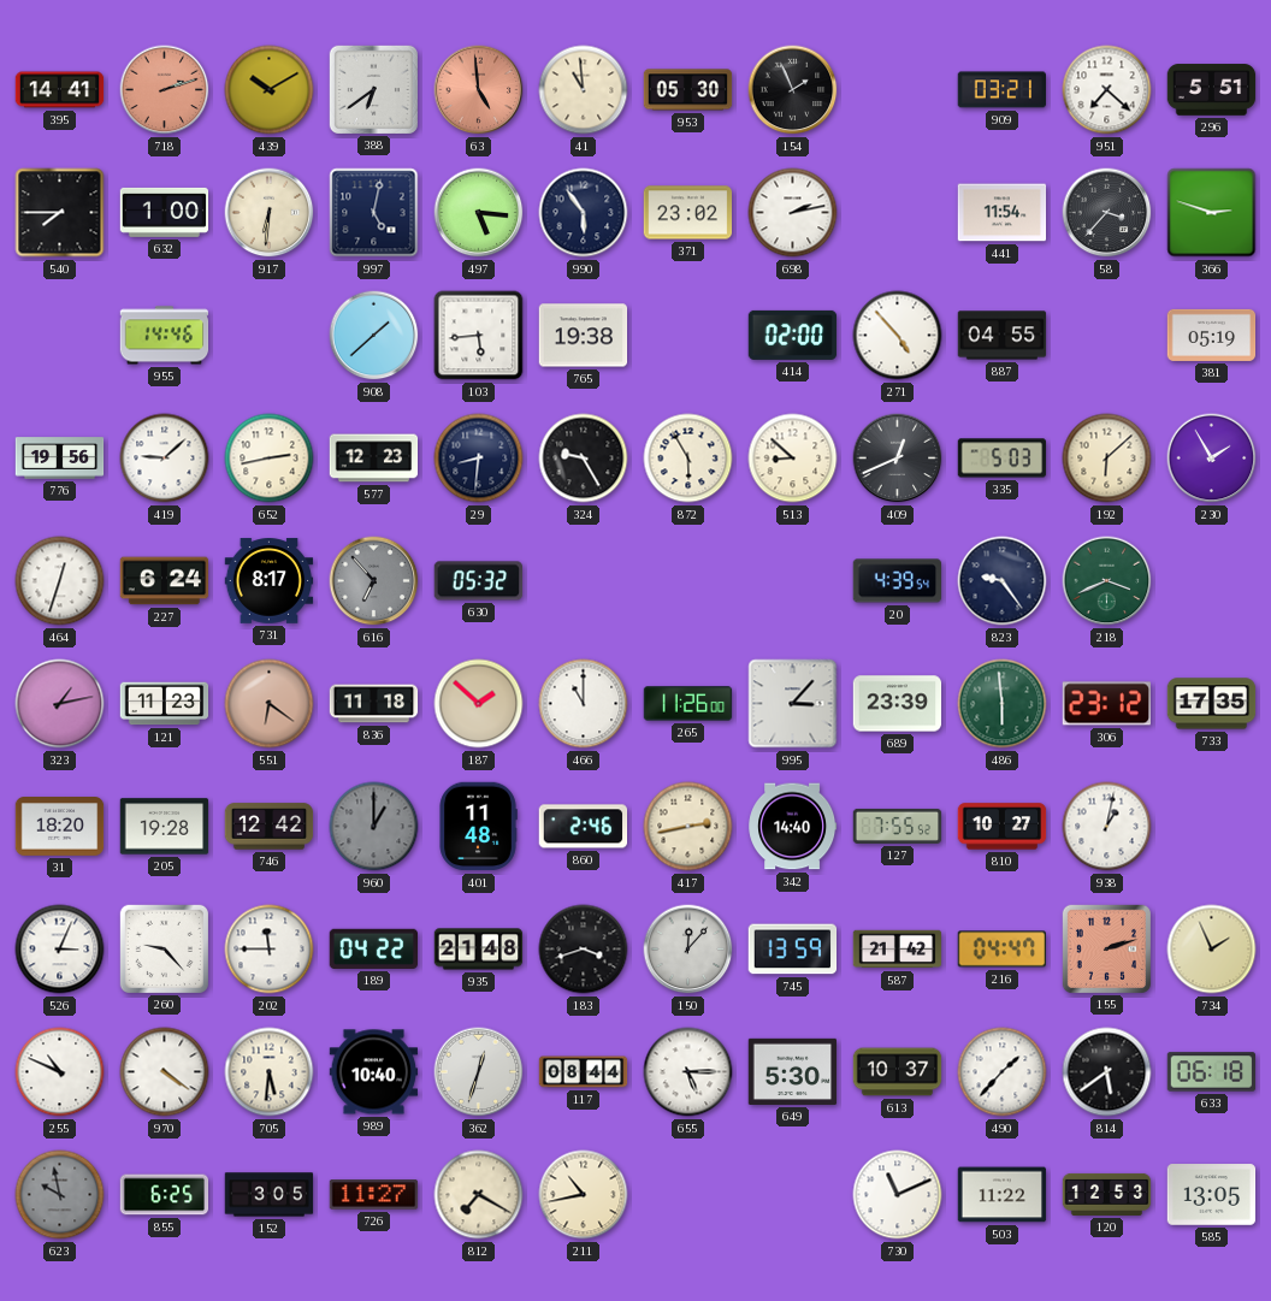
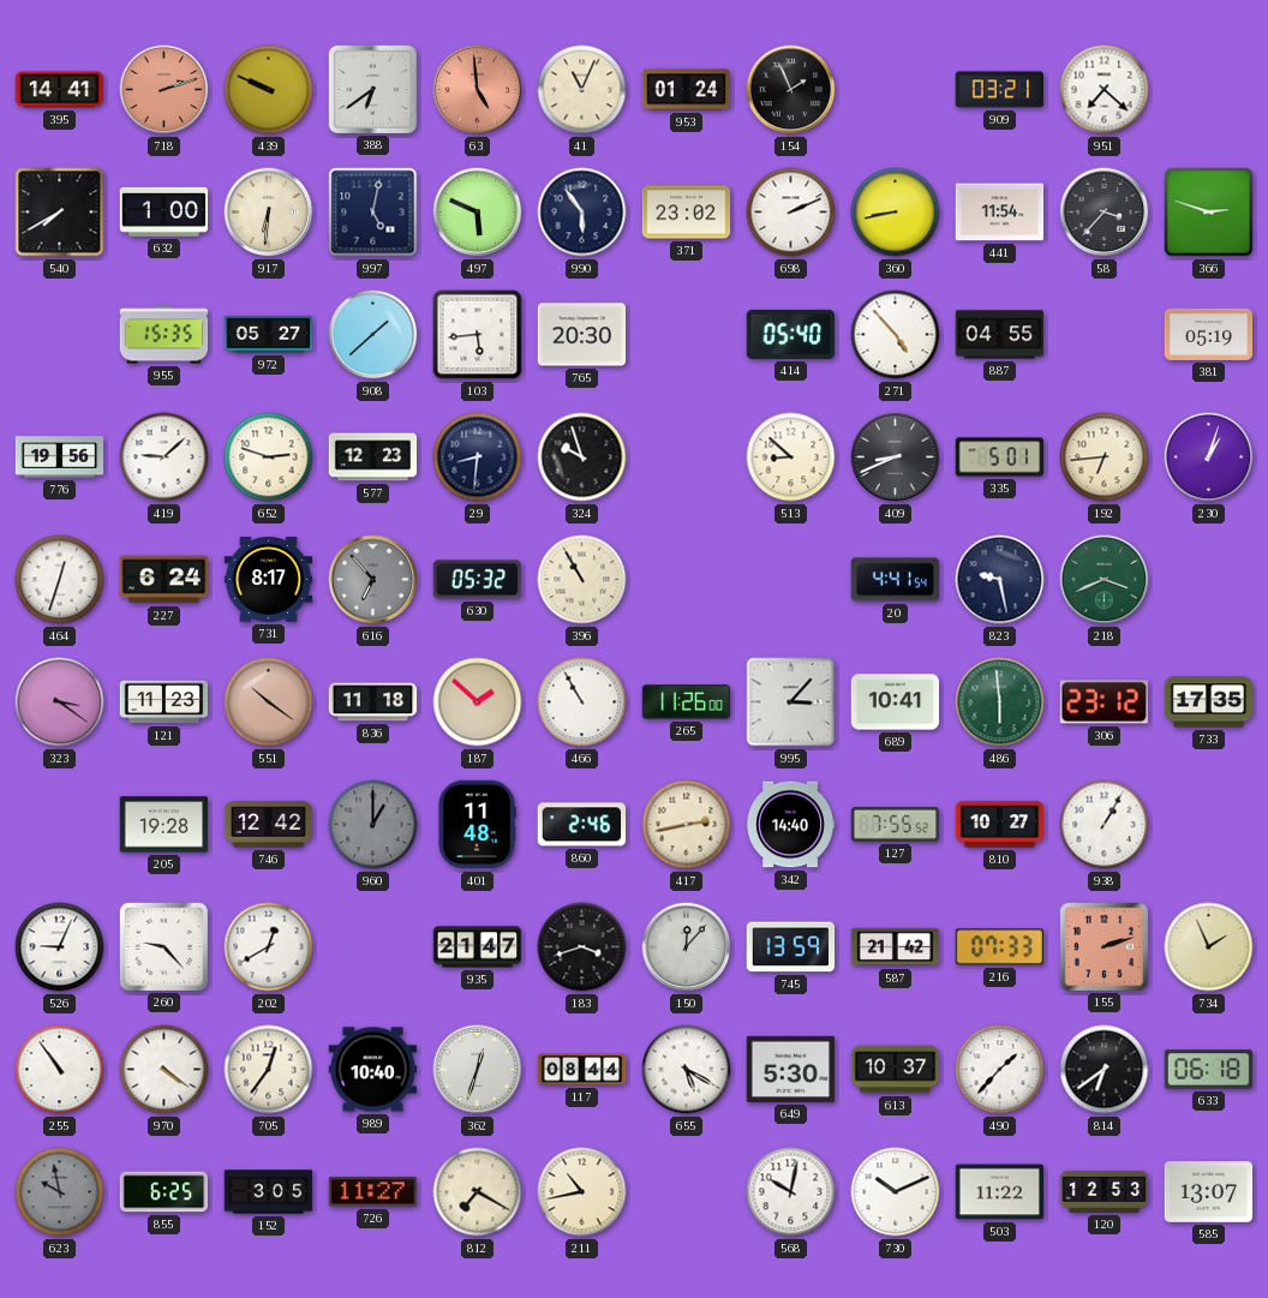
439: 10:10 -> 9:49
41: 10:59 -> 11:04
953: 05:30 -> 01:24
296: 5:51 -> none
540: 7:45 -> 7:40
497: 5:16 -> 5:49
698: 2:13 -> 2:11
360: none -> 8:43
955: 14:46 -> 15:35
972: none -> 05:27
765: 19:38 -> 20:30
414: 02:00 -> 05:40
652: 2:43 -> 2:48
324: 9:25 -> 9:57
872: 5:55 -> none
409: 12:41 -> 8:41
335: 5:03 -> 5:01
192: 6:08 -> 6:44
230: 1:55 -> 1:03
396: none -> 10:55
20: 4:39 -> 4:41
823: 9:24 -> 9:28
323: 1:13 -> 3:21
551: 6:21 -> 10:21
466: 11:00 -> 10:55
689: 23:39 -> 10:41
31: 18:20 -> none
938: 1:02 -> 1:05
526: 3:04 -> 9:04
202: 11:45 -> 12:40
189: 04:22 -> none
935: 21:48 -> 21:47
216: 04:47 -> 07:33
255: 10:49 -> 10:54
705: 5:31 -> 12:36
655: 5:15 -> 5:20
814: 5:39 -> 6:39
568: none -> 10:02
730: 11:11 -> 10:11
585: 13:05 -> 13:07
